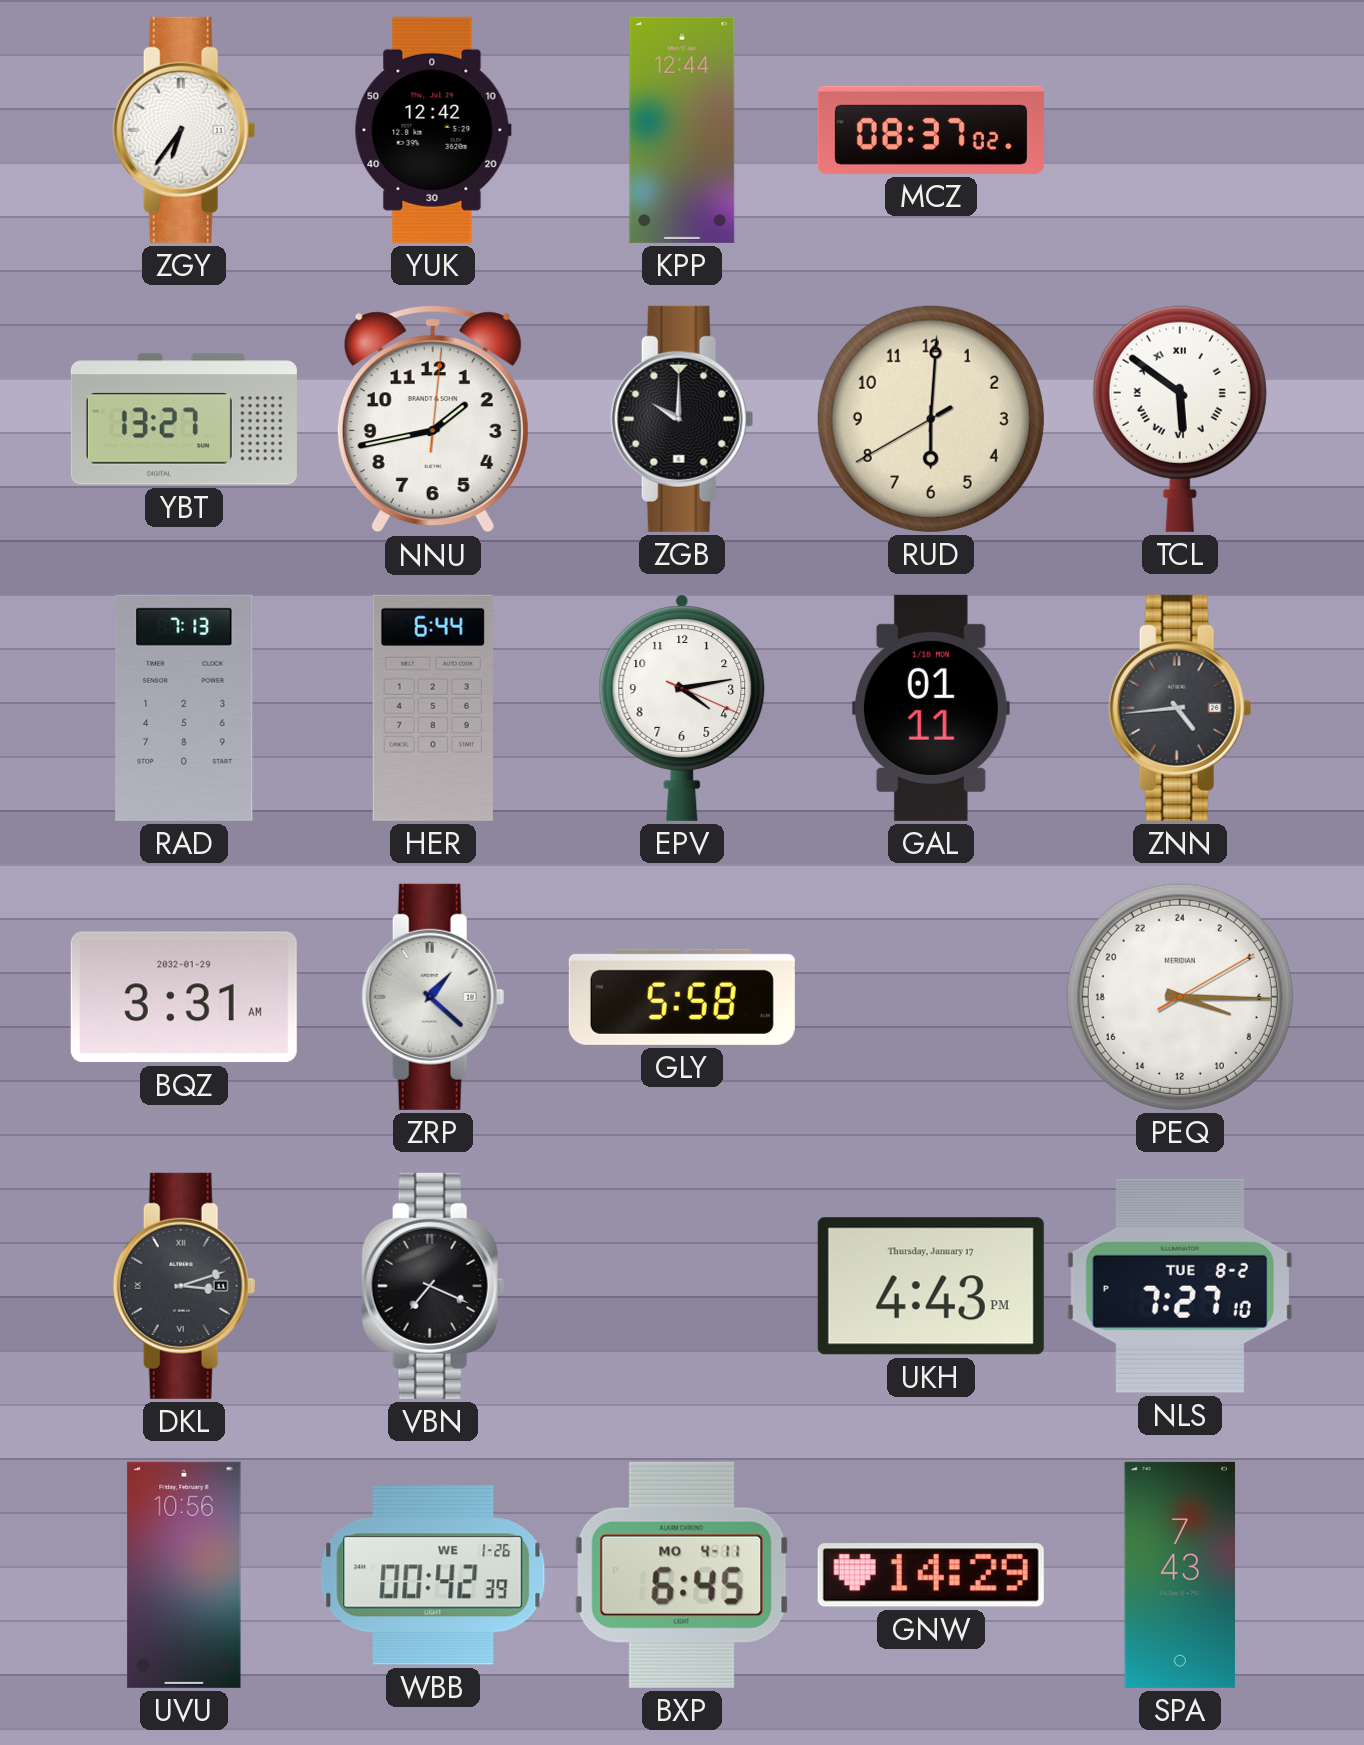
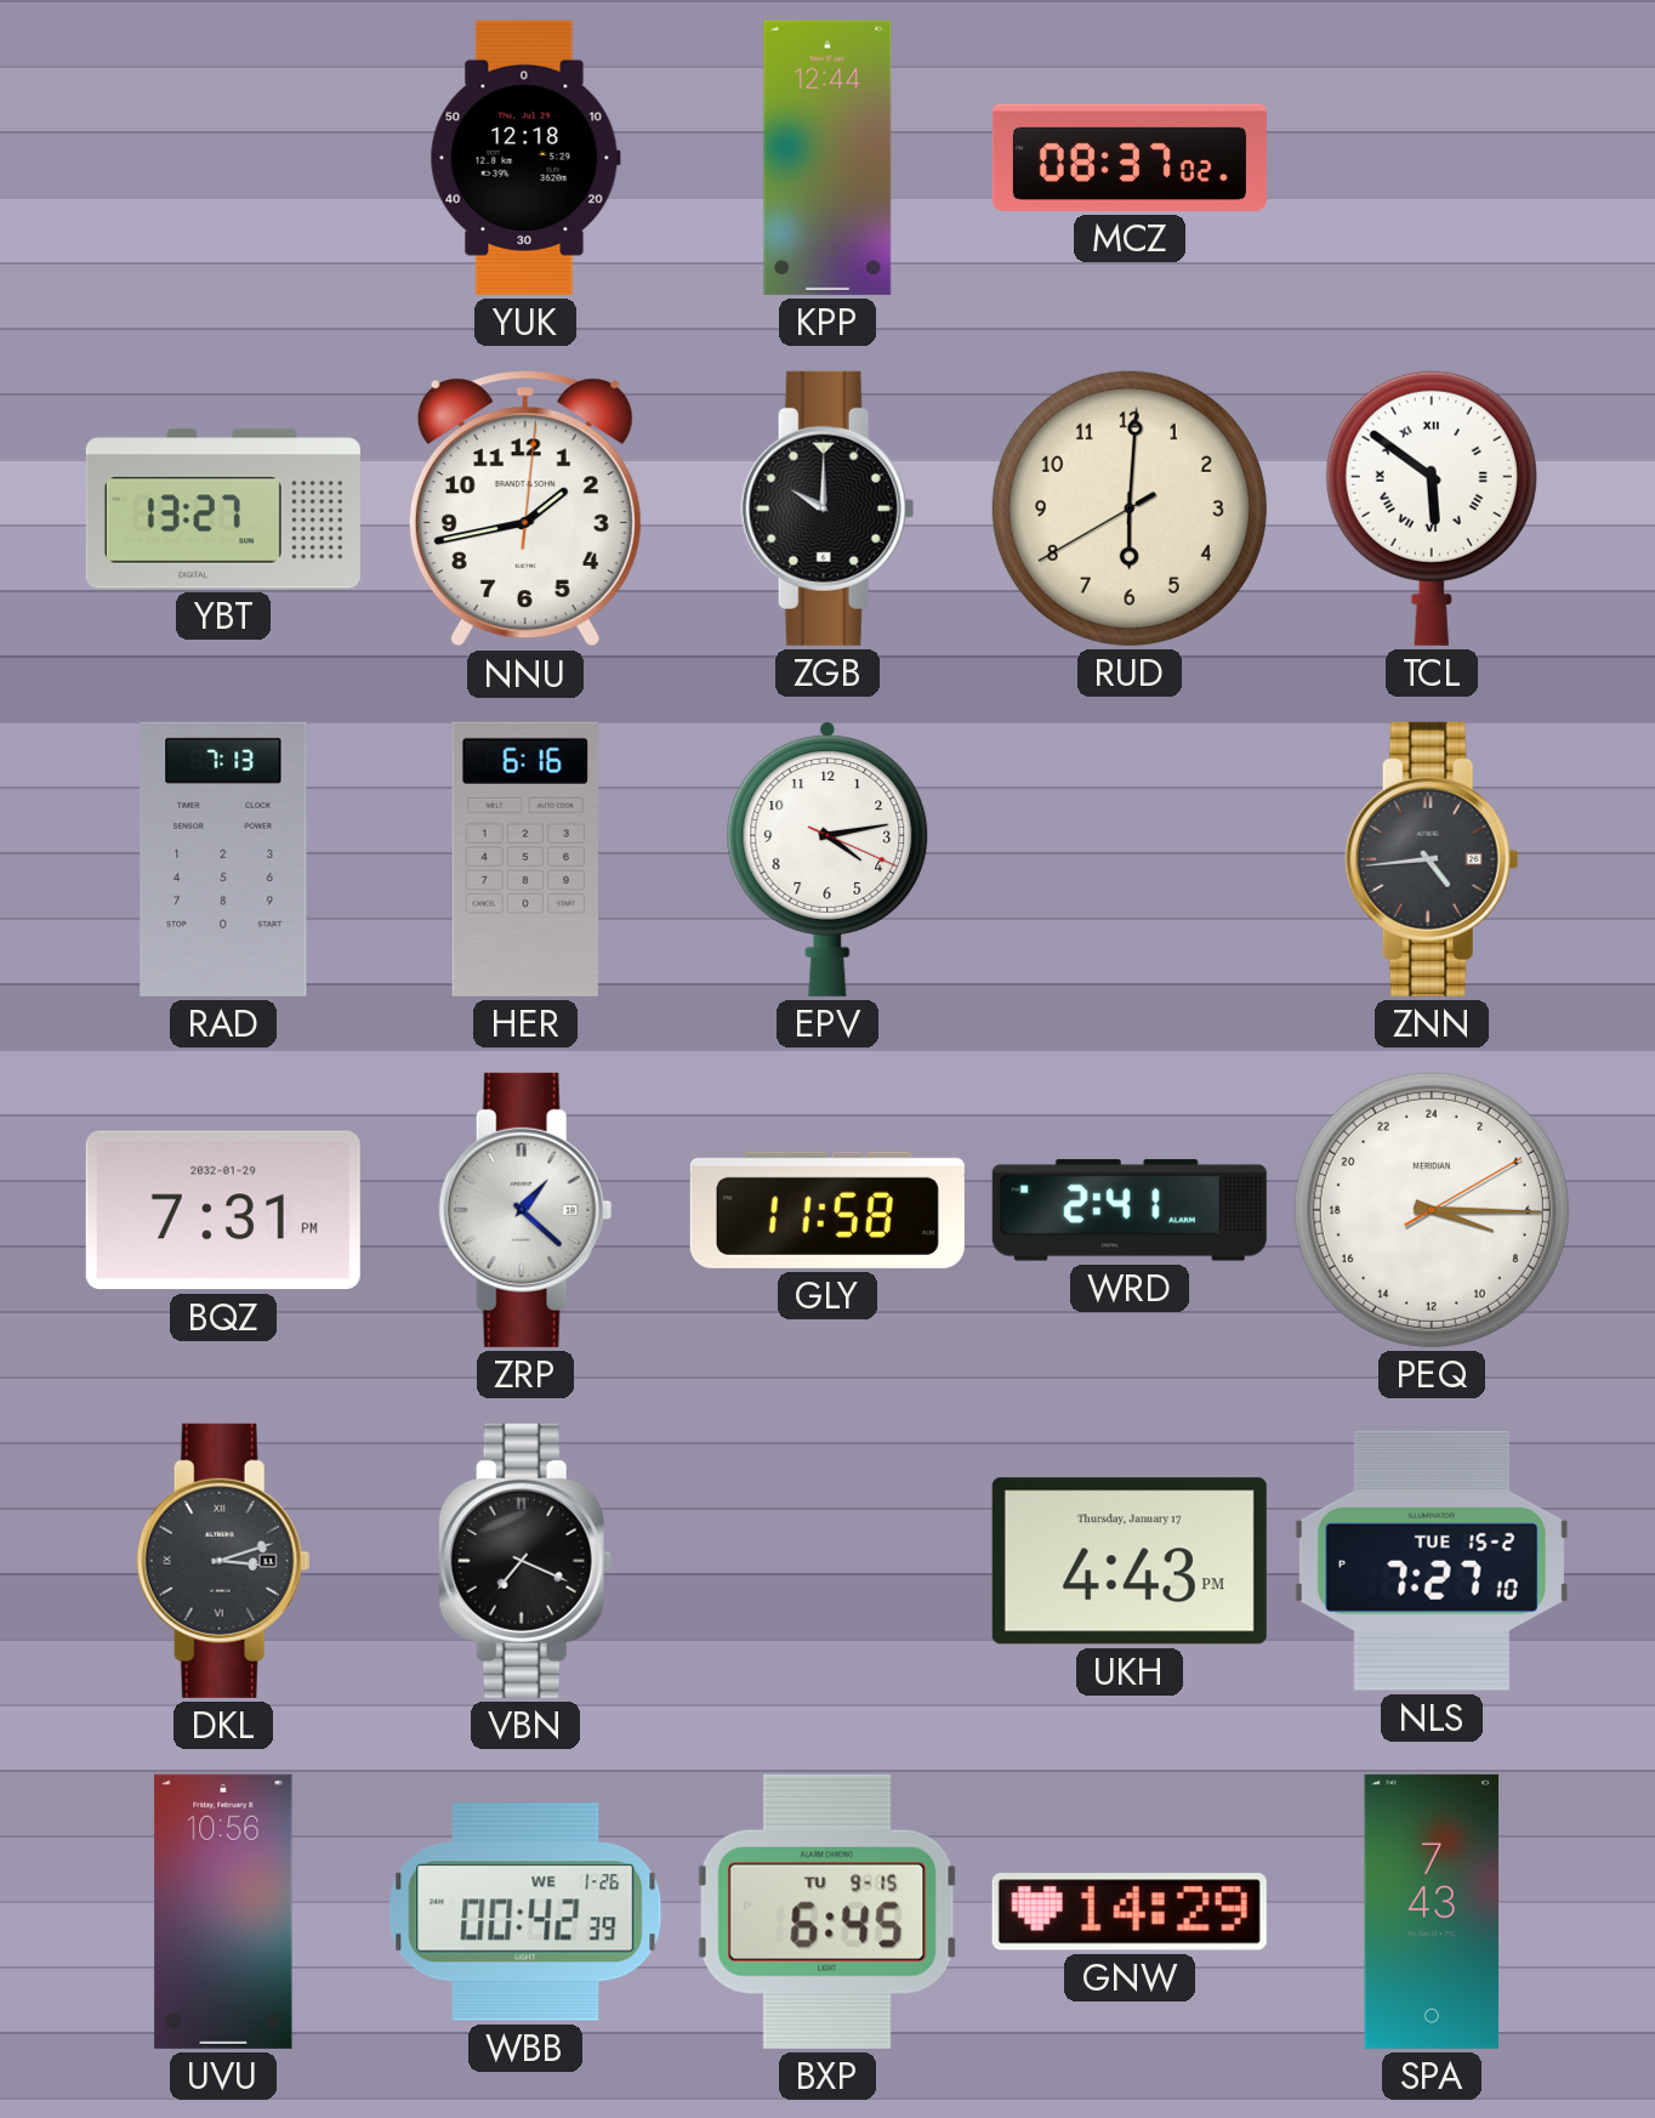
ZGY: 6:36 -> none
YUK: 12:42 -> 12:18
HER: 6:44 -> 6:16
GAL: 01:11 -> none
BQZ: 3:31 -> 7:31
GLY: 5:58 -> 11:58
WRD: none -> 2:41
NLS date: TUE 8-2 -> TUE 15-2
BXP date: MO 4-11 -> TU 9-15
